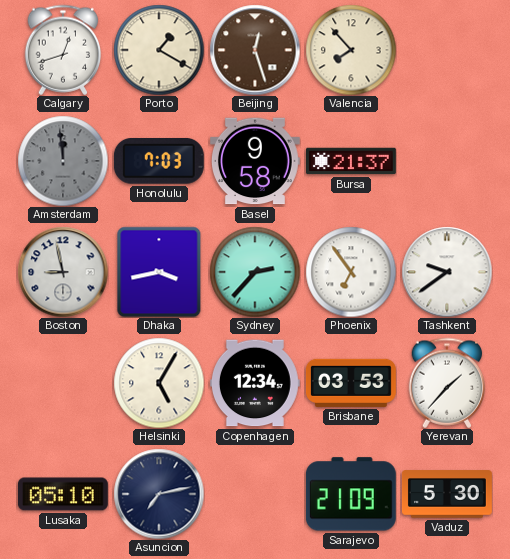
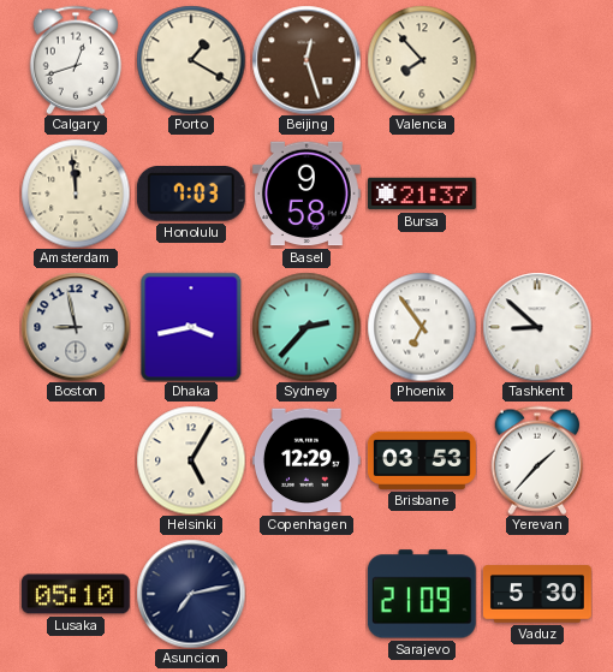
Amsterdam dial: grey -> cream
Tashkent: 9:39 -> 8:52
Copenhagen: 12:34 -> 12:29
